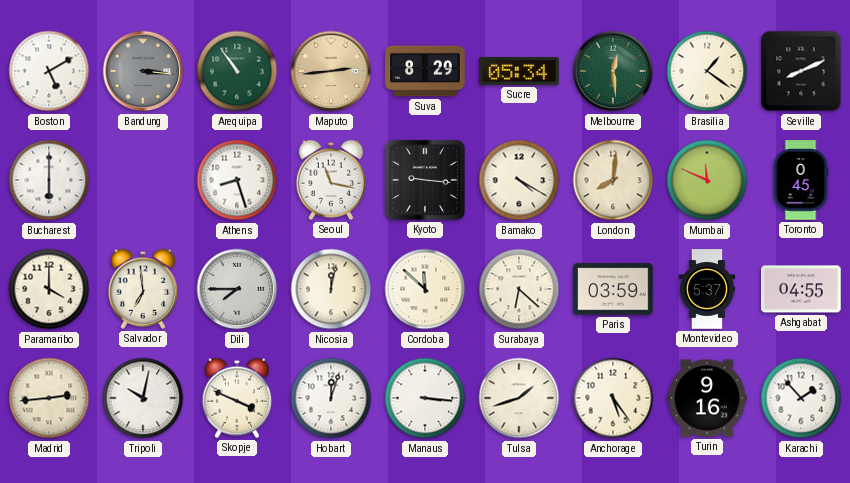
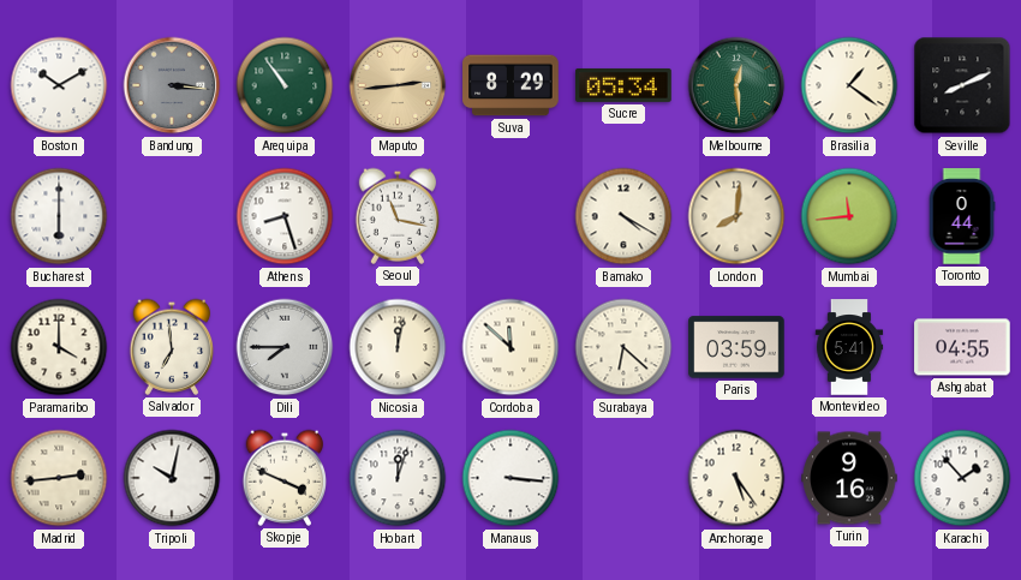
Boston: 5:10 -> 10:10
Kyoto: 9:16 -> none
Mumbai: 11:49 -> 11:44
Toronto: 0:45 -> 0:44
Montevideo: 5:37 -> 5:41
Tulsa: 1:42 -> none
